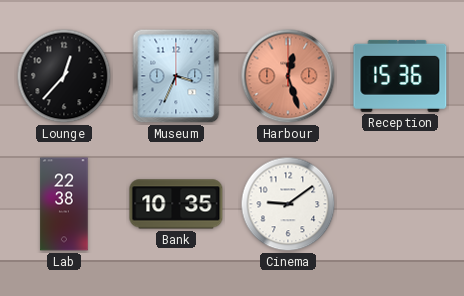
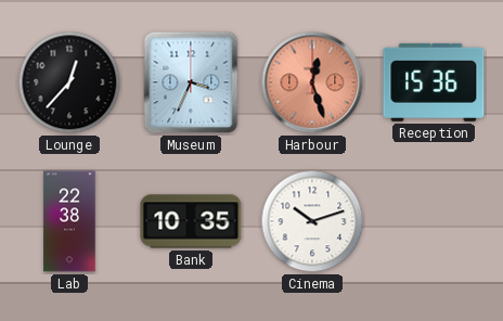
Cinema: 9:09 -> 10:12
